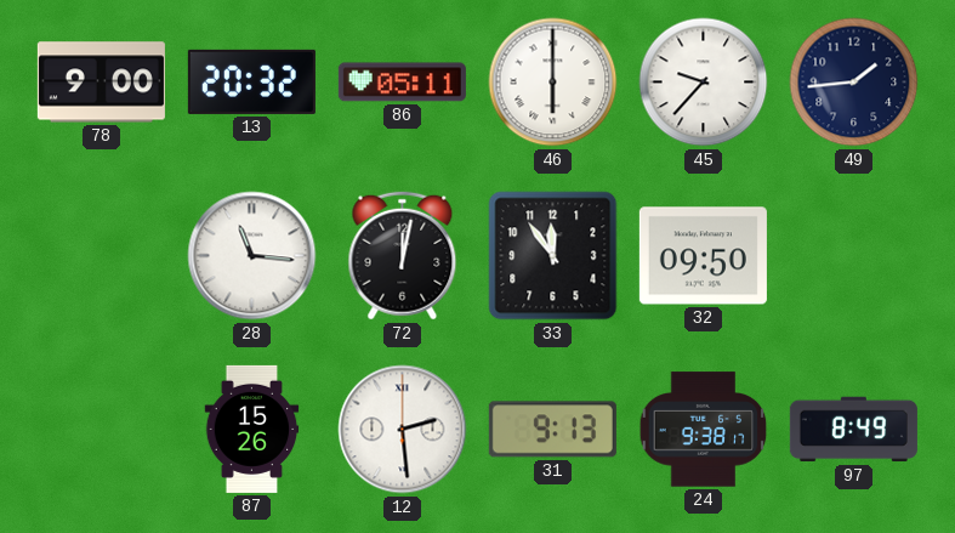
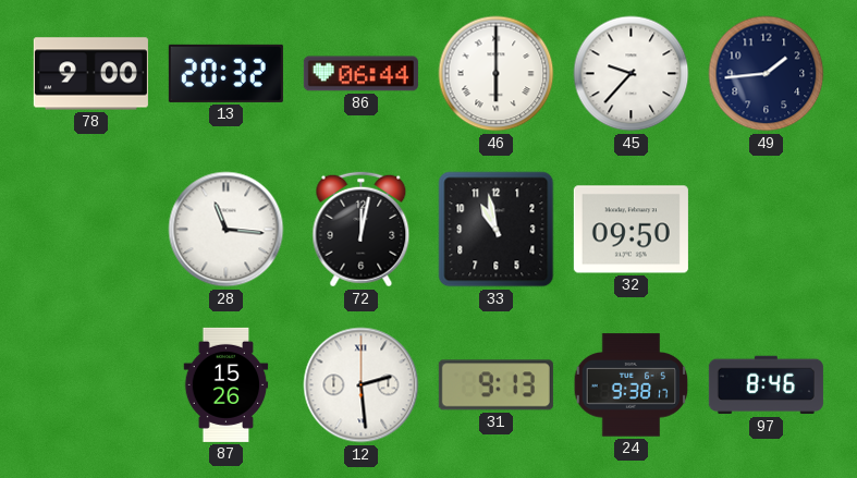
86: 05:11 -> 06:44
33: 11:54 -> 10:58
97: 8:49 -> 8:46
